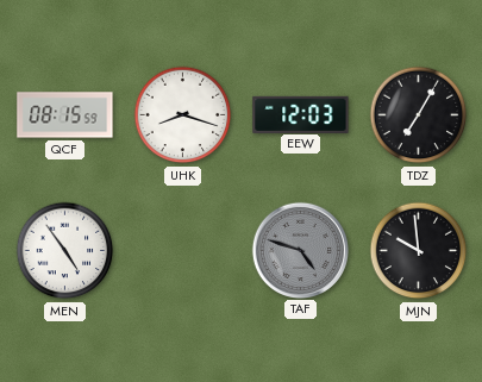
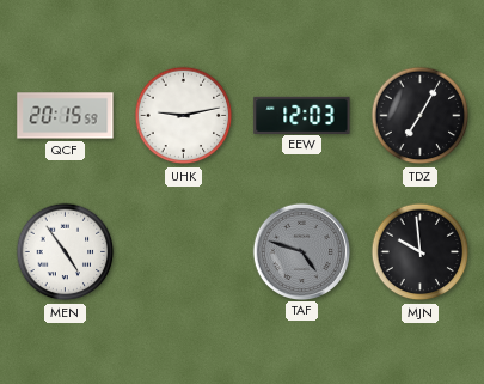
QCF: 08:15 -> 20:15
UHK: 8:18 -> 9:13
